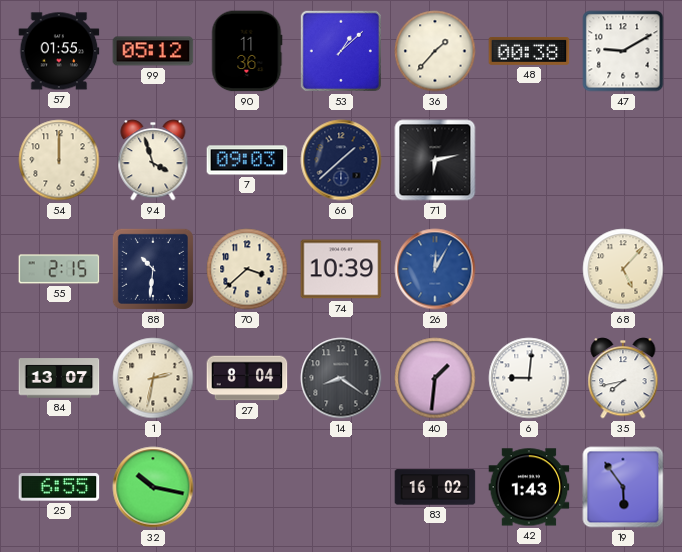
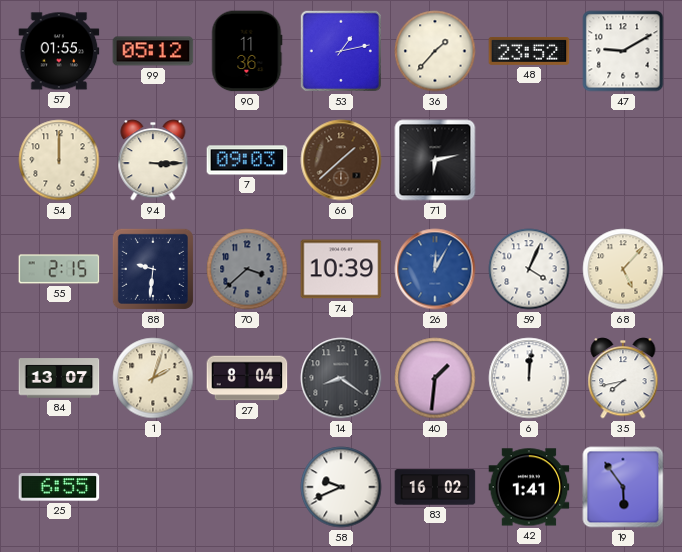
53: 1:08 -> 1:13
48: 00:38 -> 23:52
94: 3:57 -> 3:15
66 dial: navy -> brown
88: 10:31 -> 9:31
70 dial: cream -> grey
59: none -> 4:04
1: 2:32 -> 2:03
6: 9:01 -> 12:01
32: 10:17 -> none
58: none -> 9:41
42: 1:43 -> 1:41
